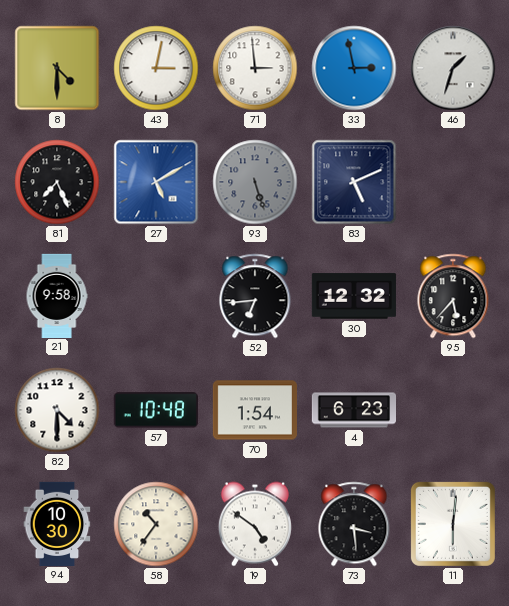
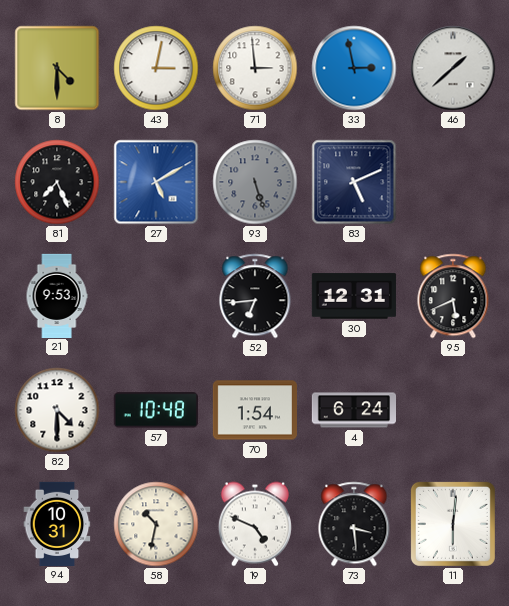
46: 1:33 -> 1:38
21: 9:58 -> 9:53
30: 12:32 -> 12:31
95: 5:37 -> 5:41
4: 6:23 -> 6:24
94: 10:30 -> 10:31
58: 10:36 -> 10:32
19: 4:51 -> 4:49
